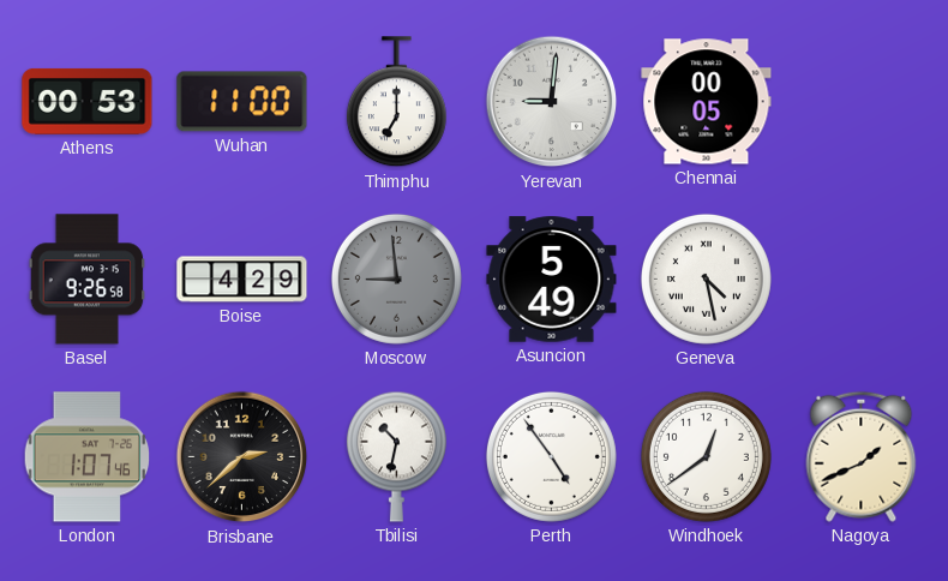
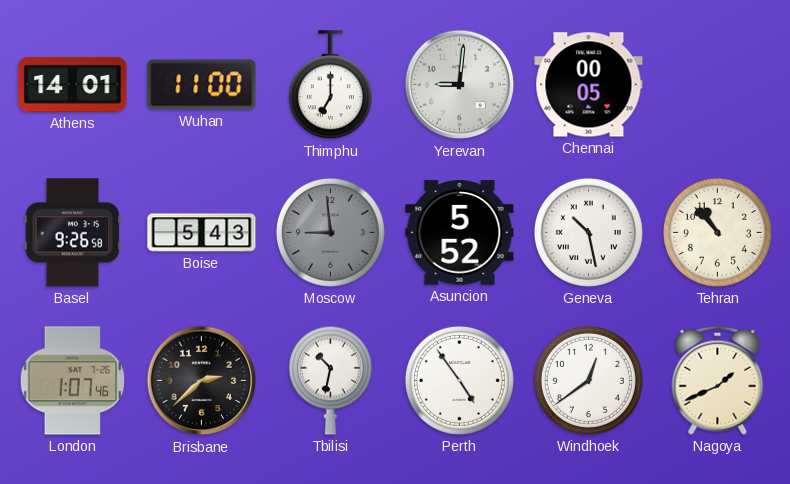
Athens: 00:53 -> 14:01
Boise: 4:29 -> 5:43
Asuncion: 5:49 -> 5:52
Geneva: 4:28 -> 10:28
Tehran: none -> 10:53
